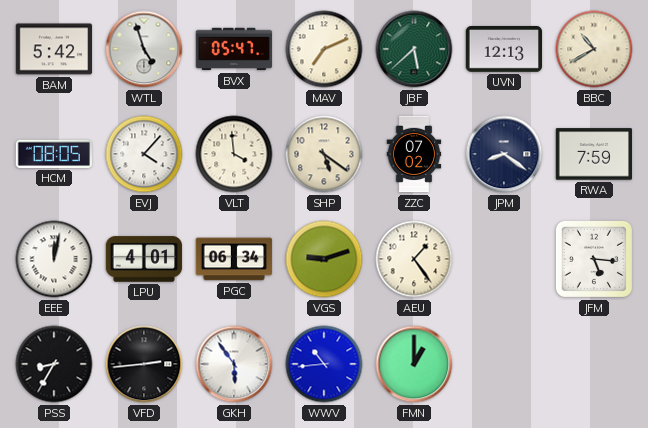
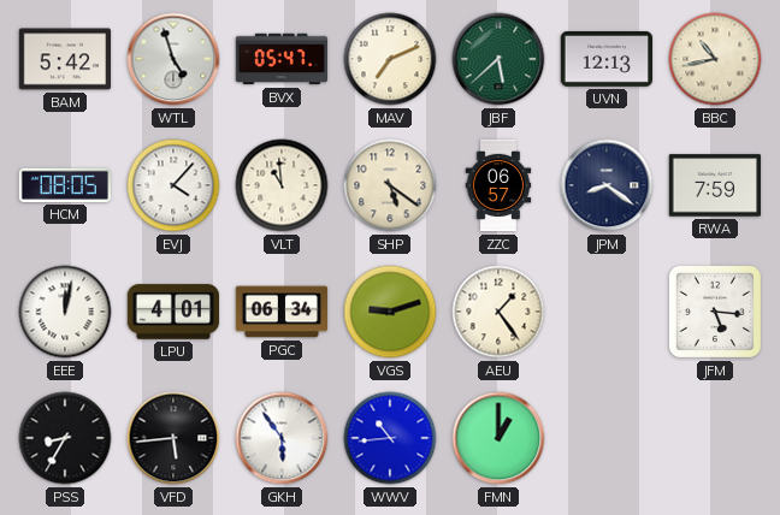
BBC: 10:40 -> 10:43
VLT: 3:59 -> 10:59
ZZC: 07:02 -> 06:57
VFD: 2:44 -> 5:44
